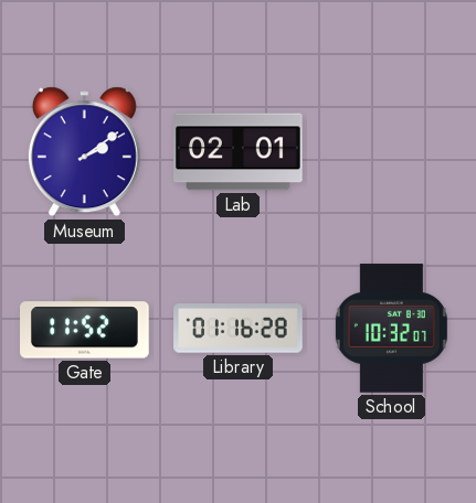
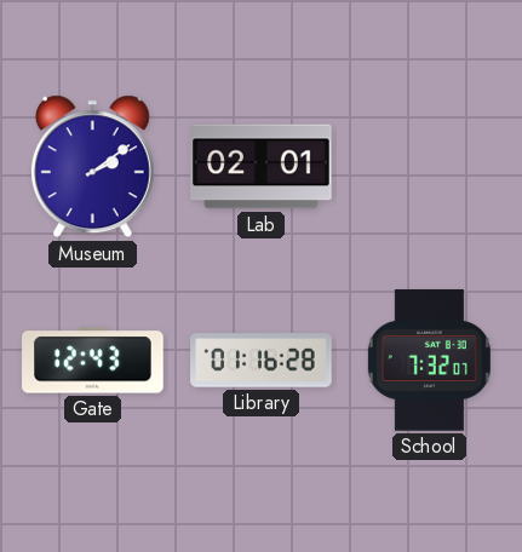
Gate: 11:52 -> 12:43
School: 10:32 -> 7:32
